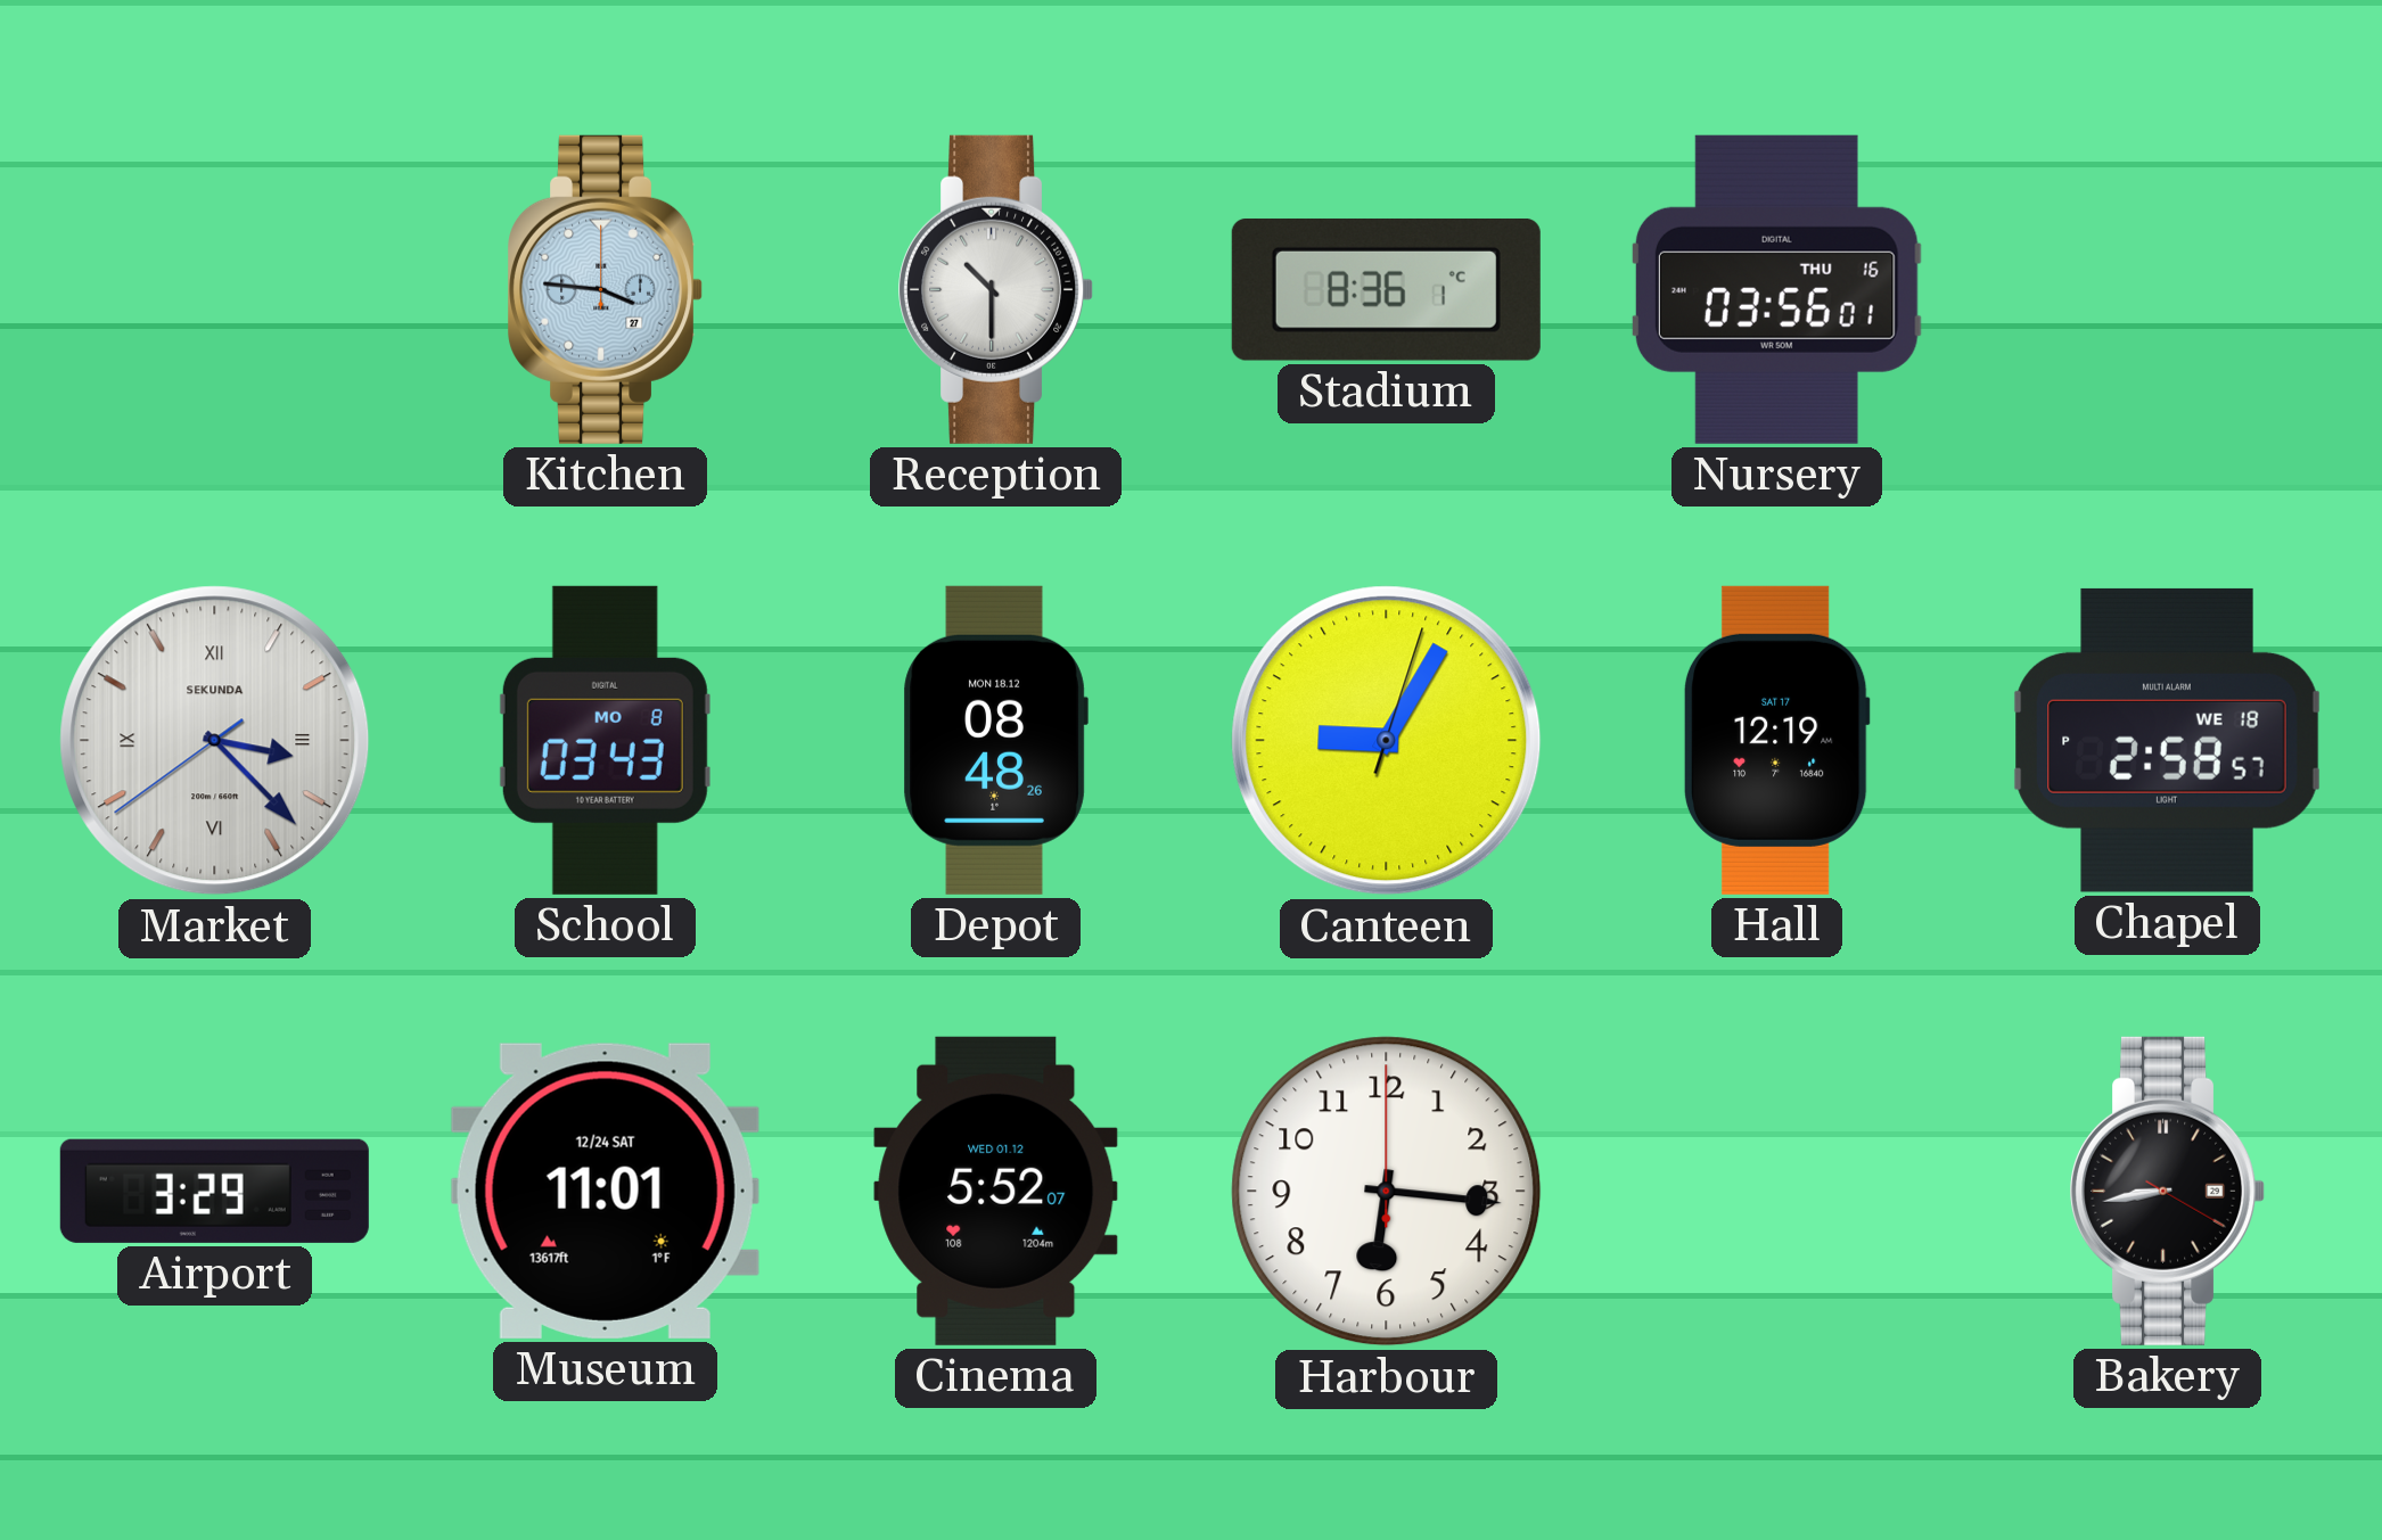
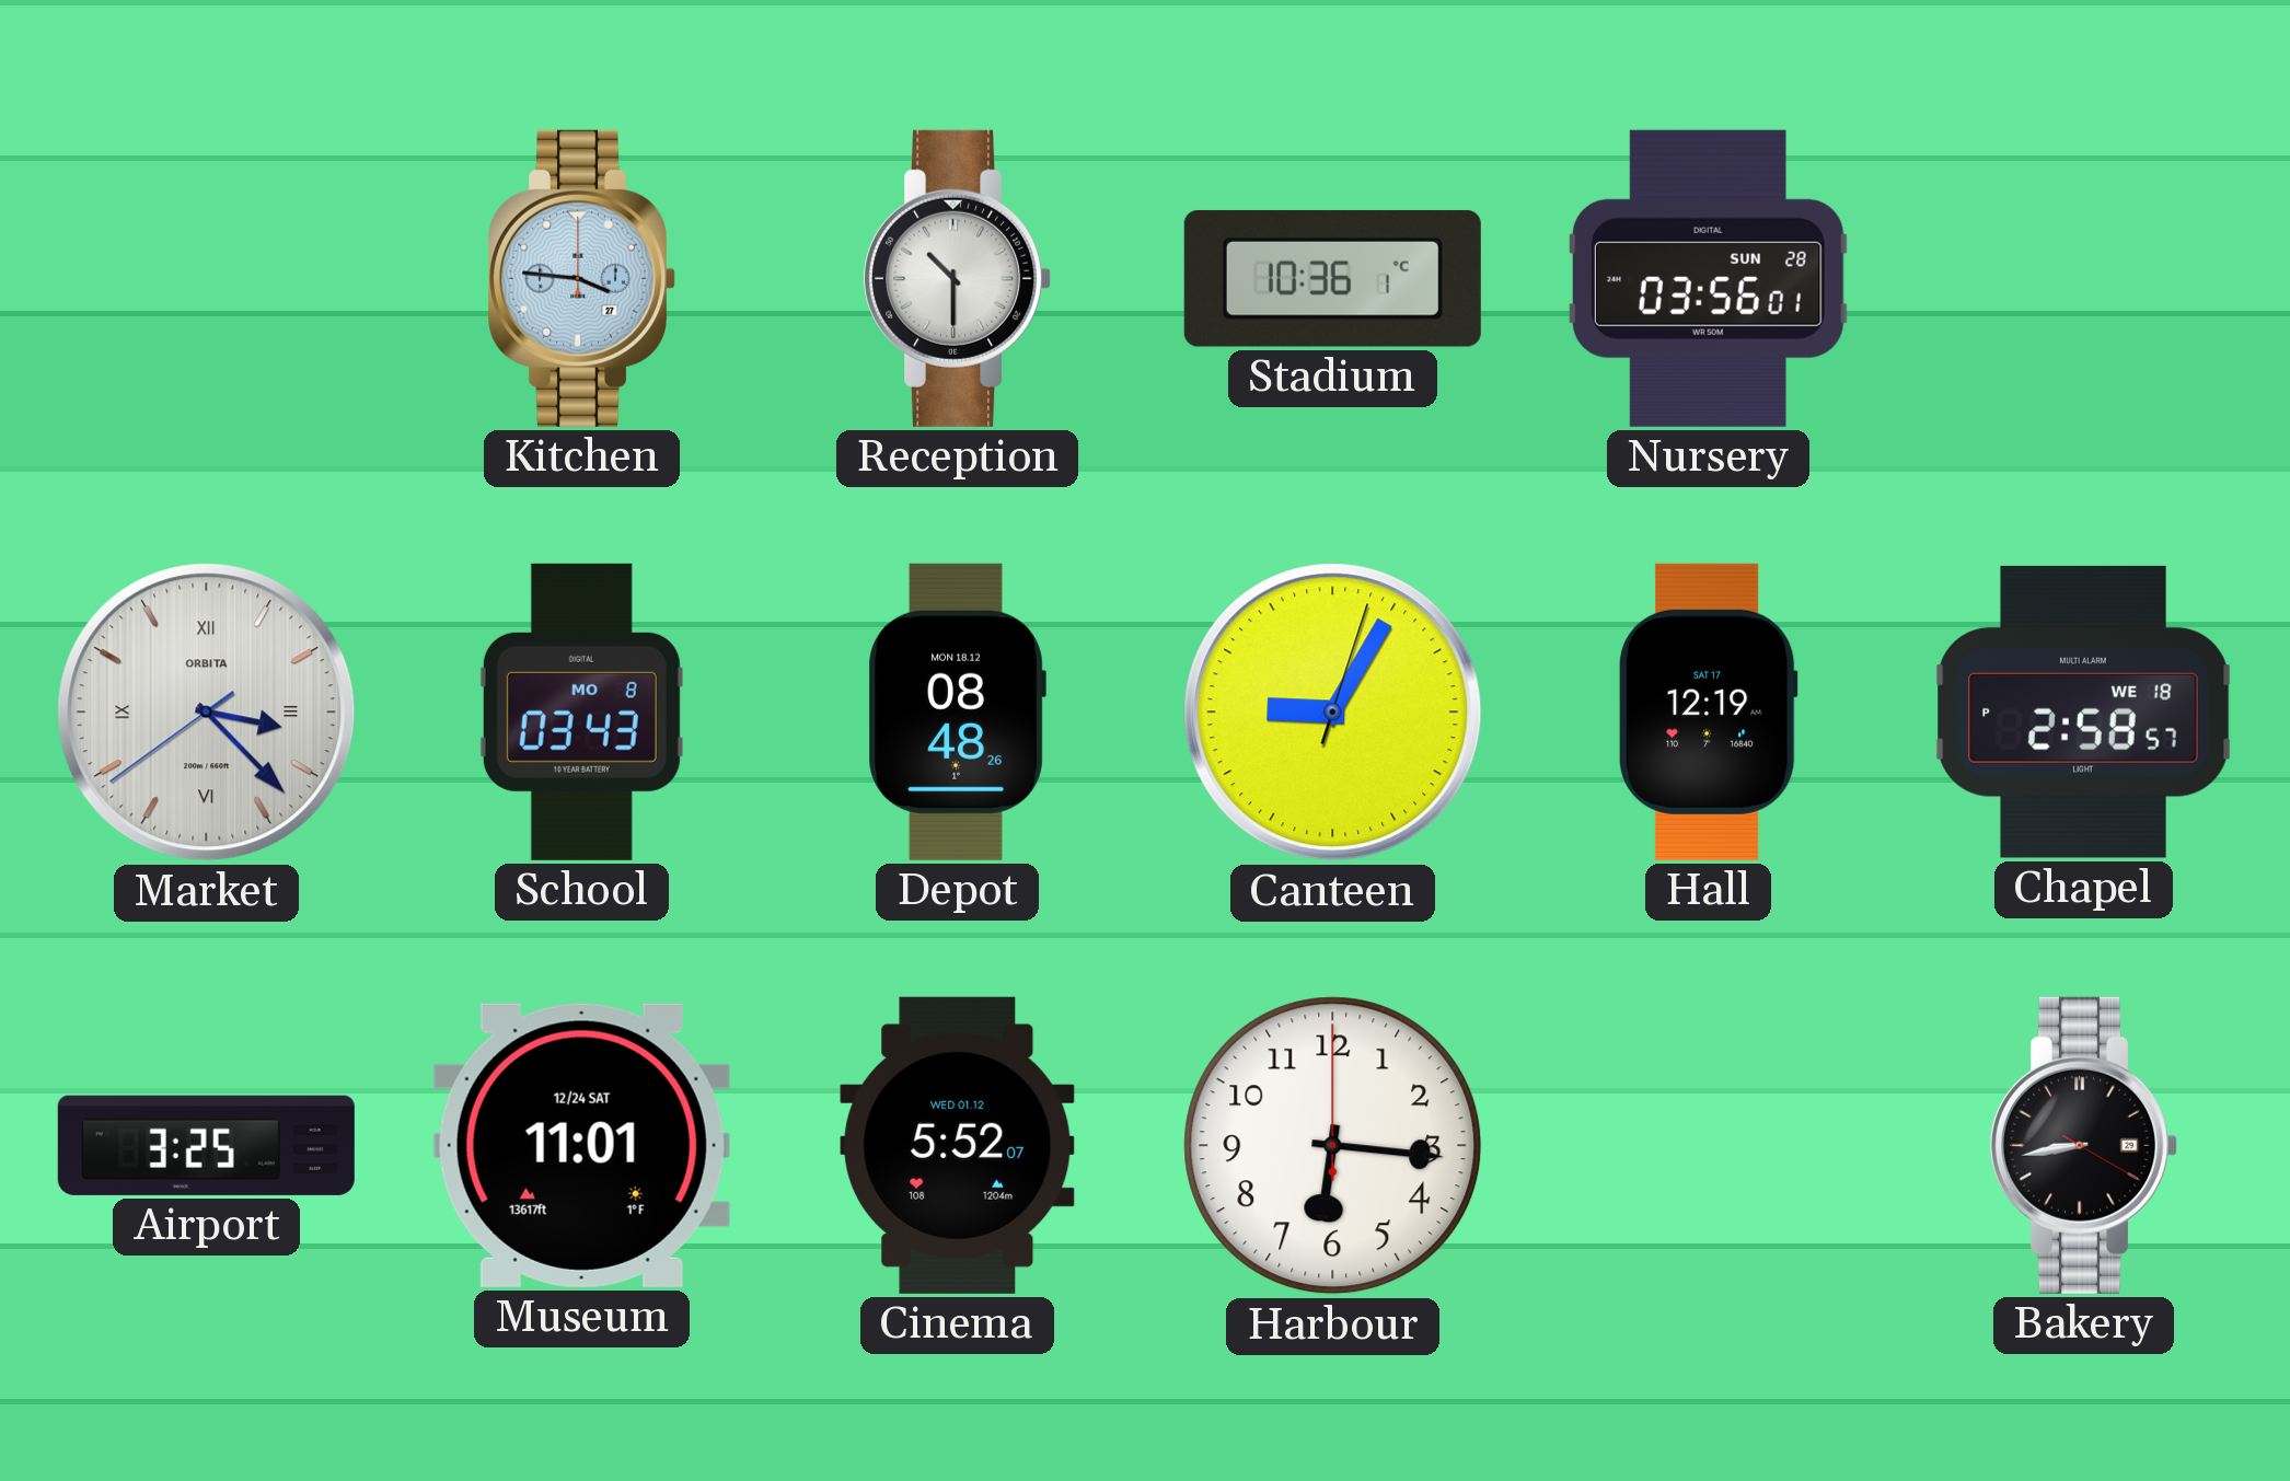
Stadium: 8:36 -> 10:36
Nursery date: THU 16 -> SUN 28
Market brand: SEKUNDA -> ORBITA
Airport: 3:29 -> 3:25
